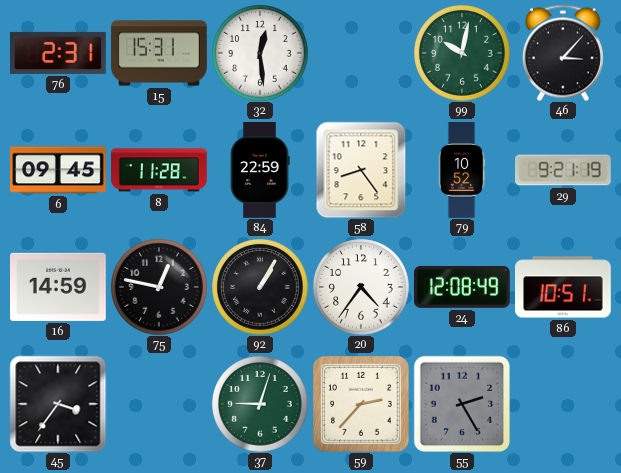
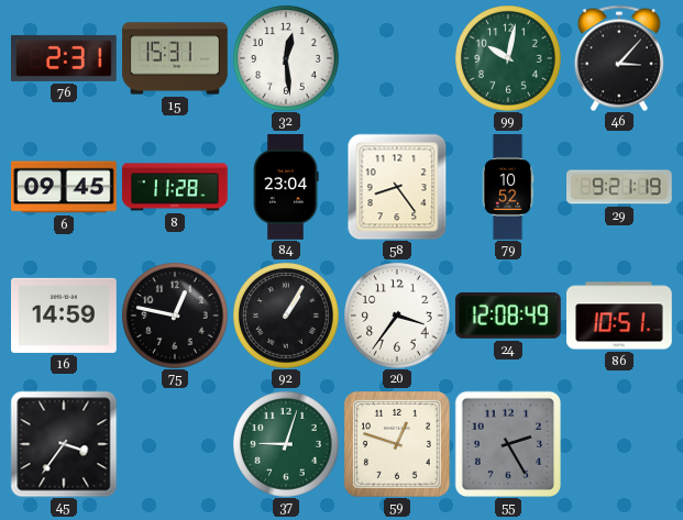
84: 22:59 -> 23:04
20: 4:36 -> 3:36
59: 2:37 -> 12:48
